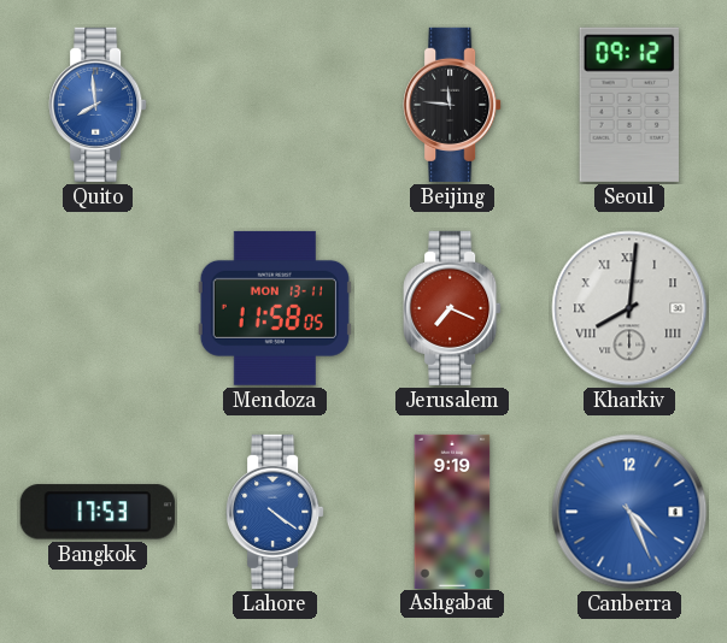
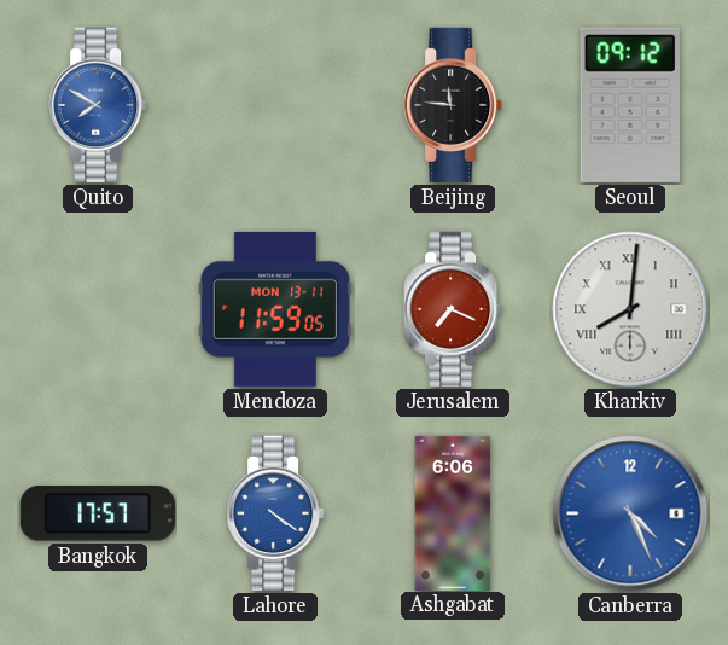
Quito: 7:59 -> 7:50
Mendoza: 11:58 -> 11:59
Bangkok: 17:53 -> 17:57
Ashgabat: 9:19 -> 6:06
